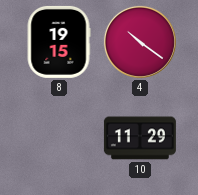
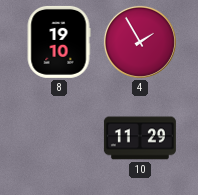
8: 19:15 -> 19:10
4: 10:21 -> 1:55
